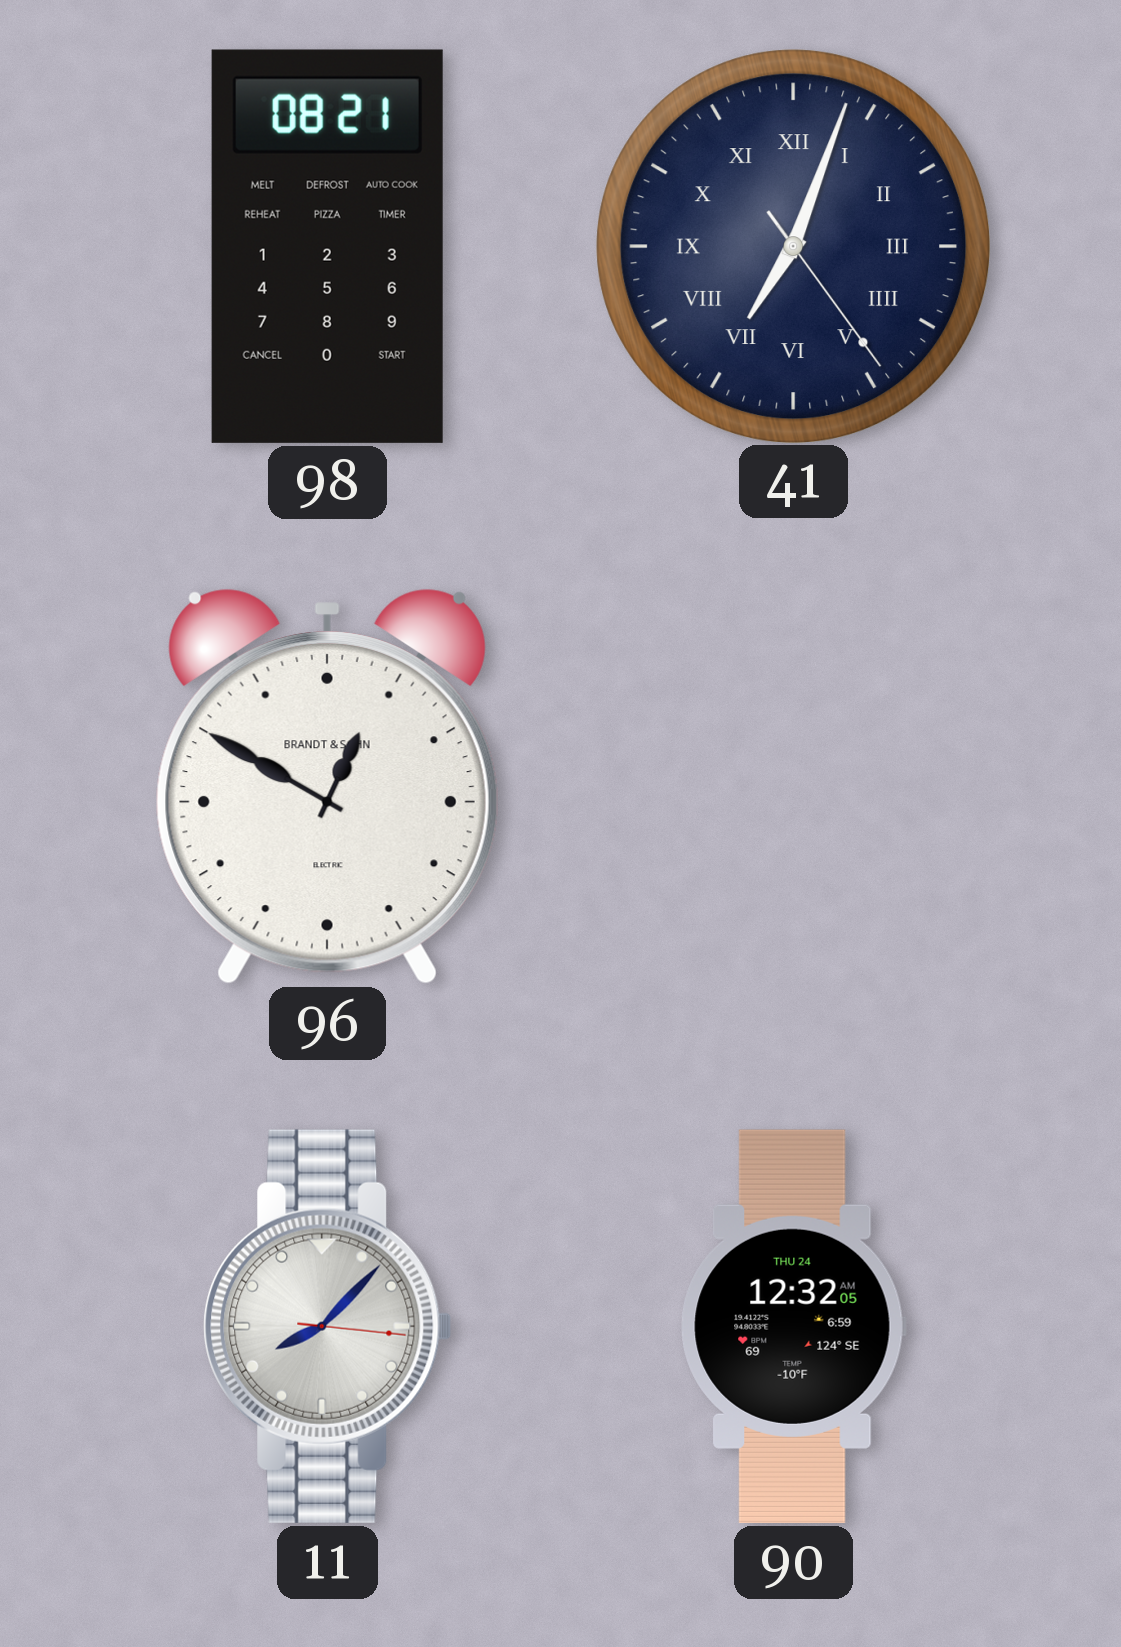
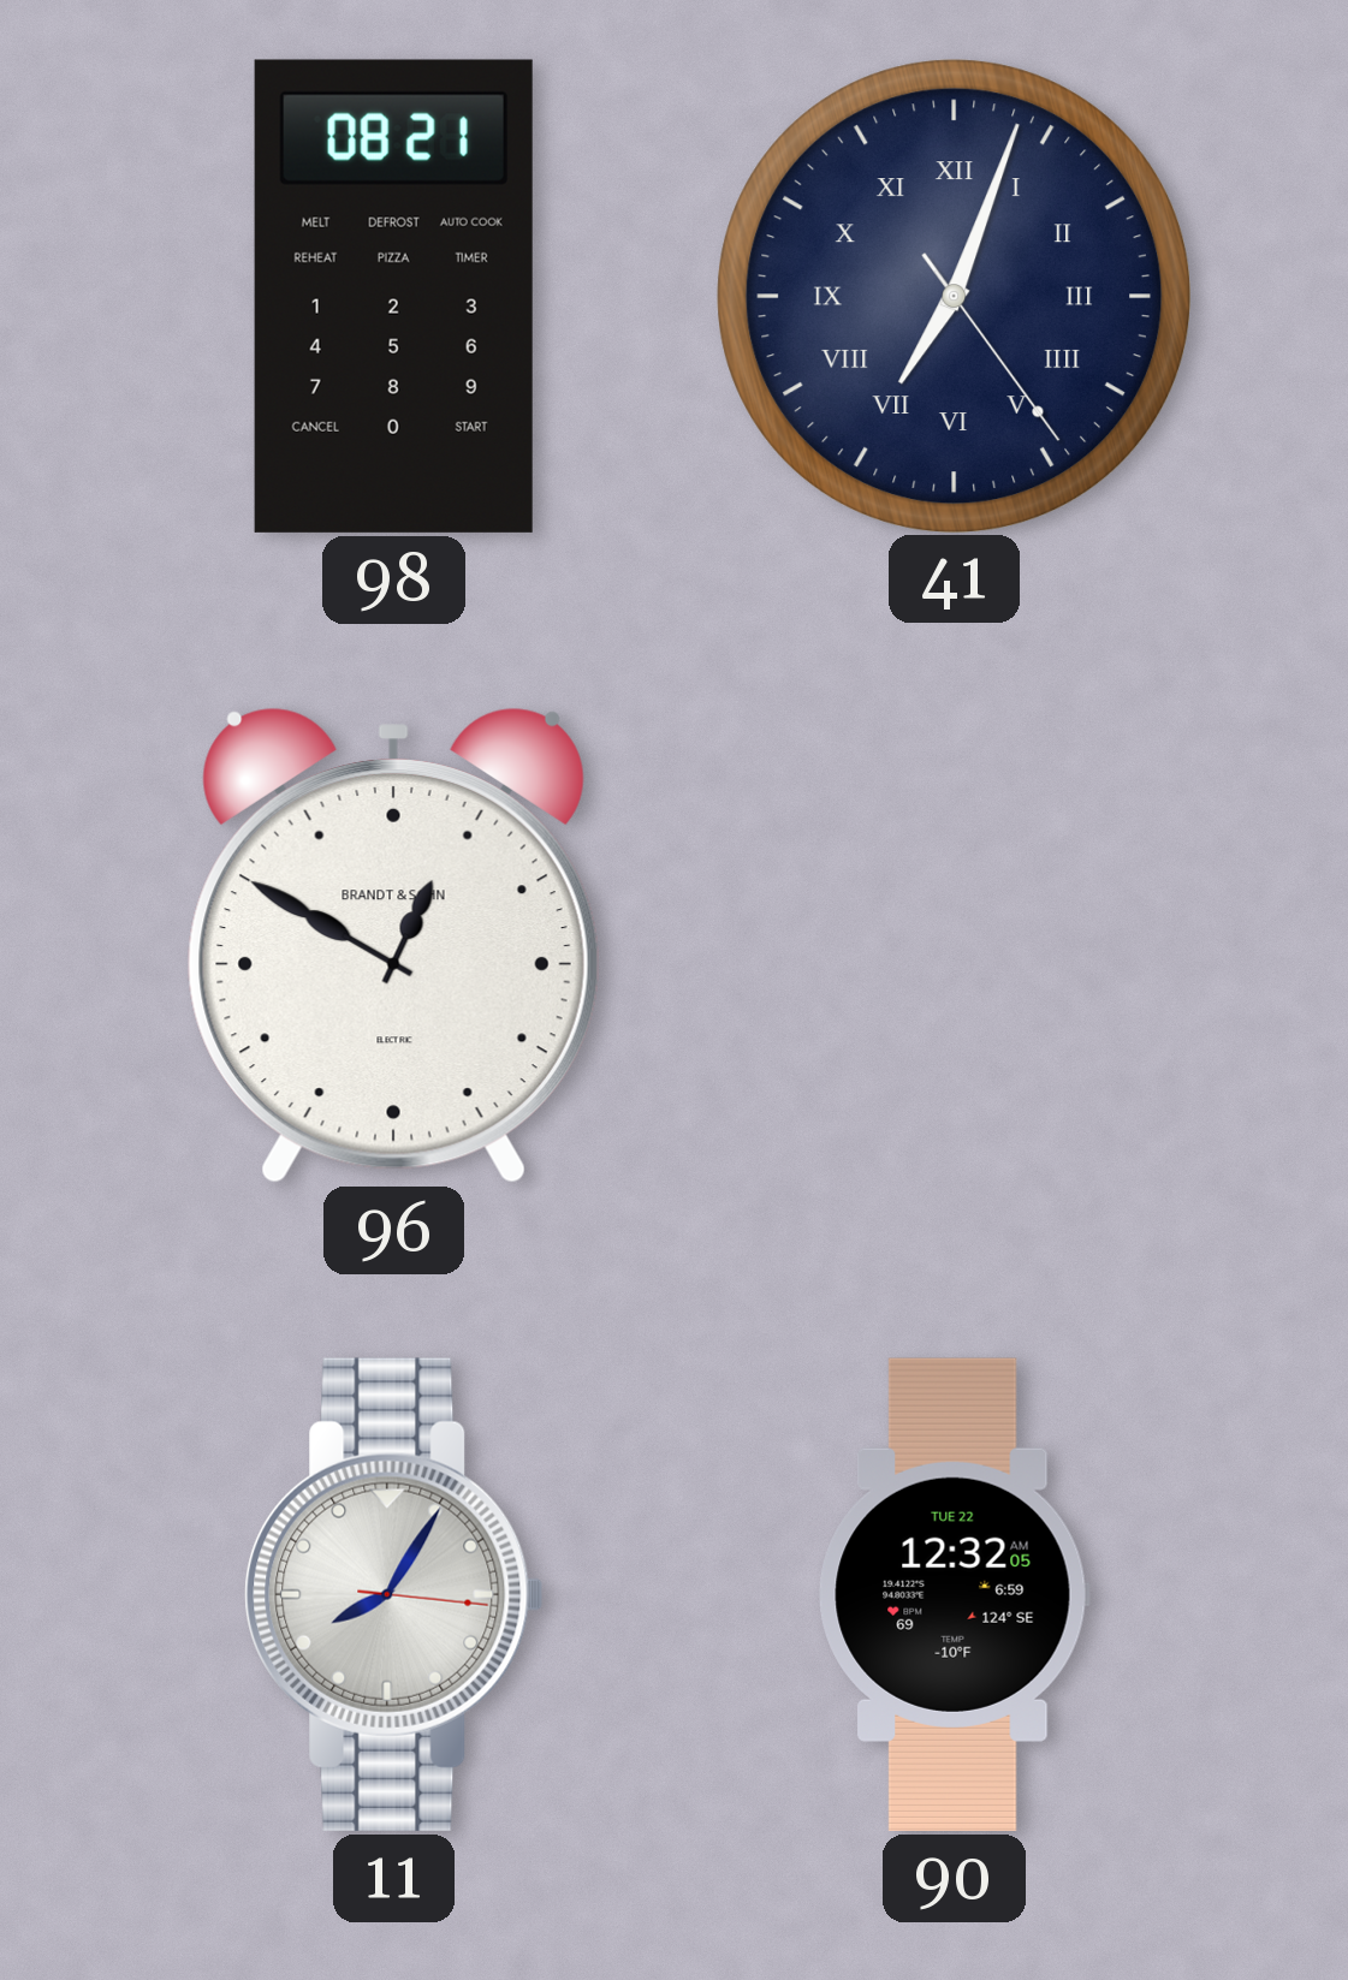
11: 8:07 -> 8:05
90 date: THU 24 -> TUE 22
